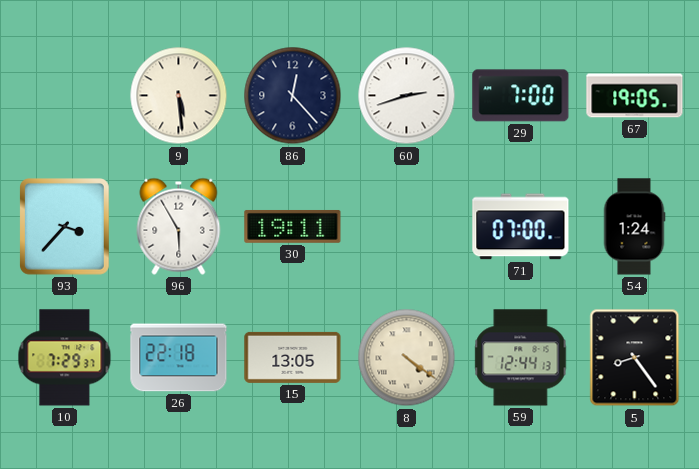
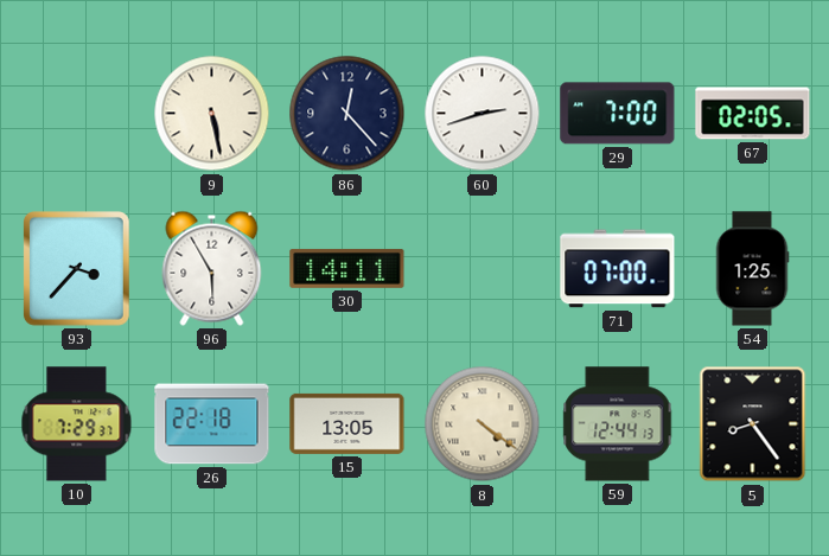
9: 5:29 -> 5:28
67: 19:05 -> 02:05
30: 19:11 -> 14:11
54: 1:24 -> 1:25
